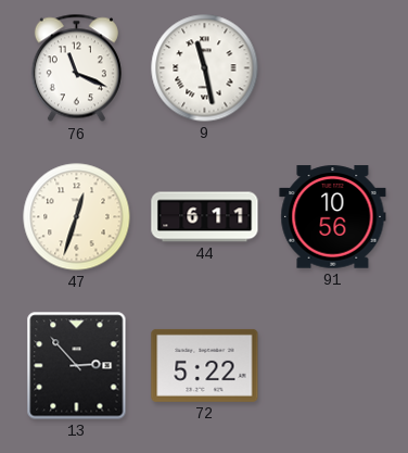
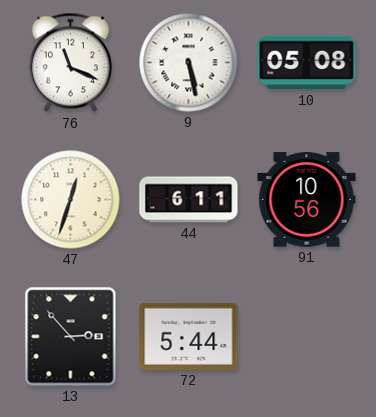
9: 11:28 -> 5:28
10: none -> 05:08
72: 5:22 -> 5:44
